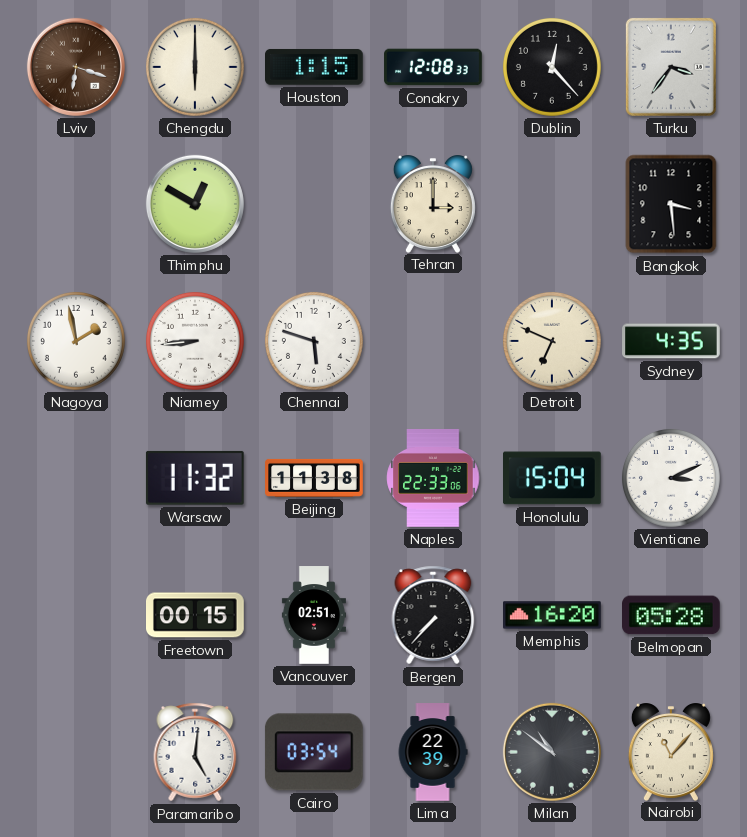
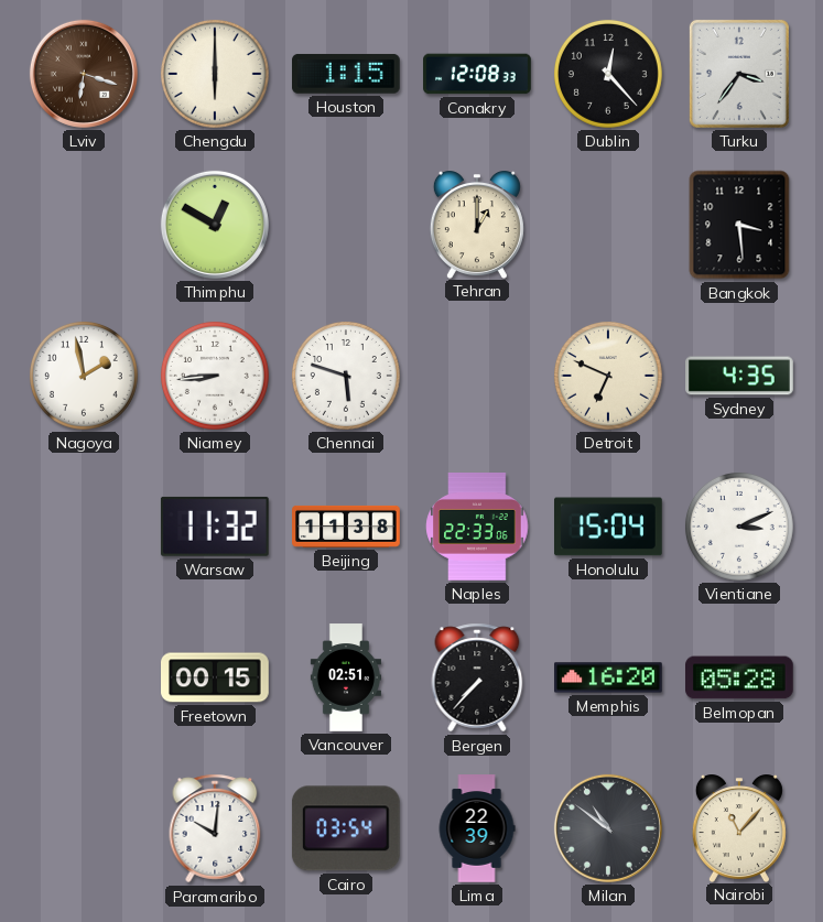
Tehran: 3:00 -> 1:00
Paramaribo: 5:01 -> 10:01
